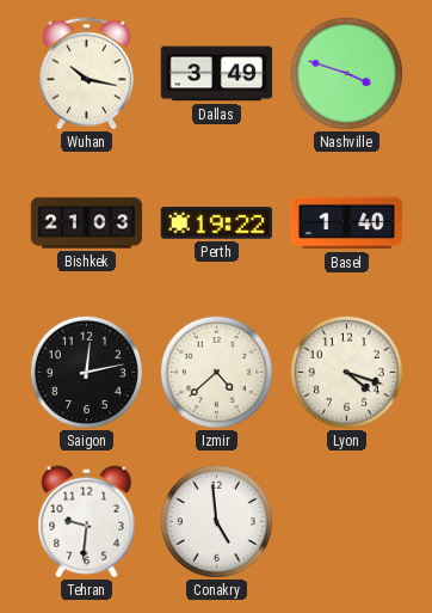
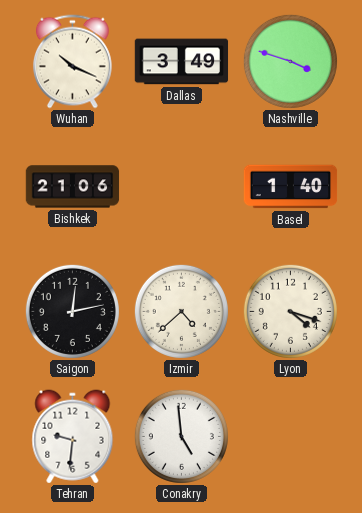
Wuhan: 10:17 -> 10:19
Bishkek: 21:03 -> 21:06
Perth: 19:22 -> none
